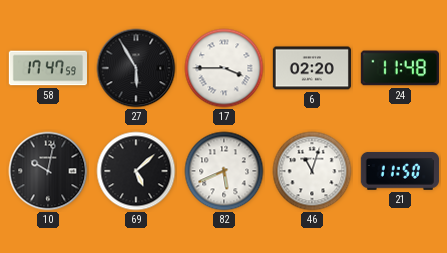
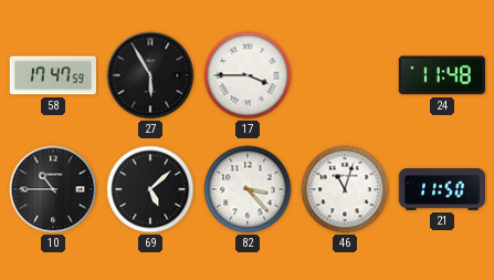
6: 02:20 -> none
10: 10:02 -> 10:45
82: 5:41 -> 3:23
